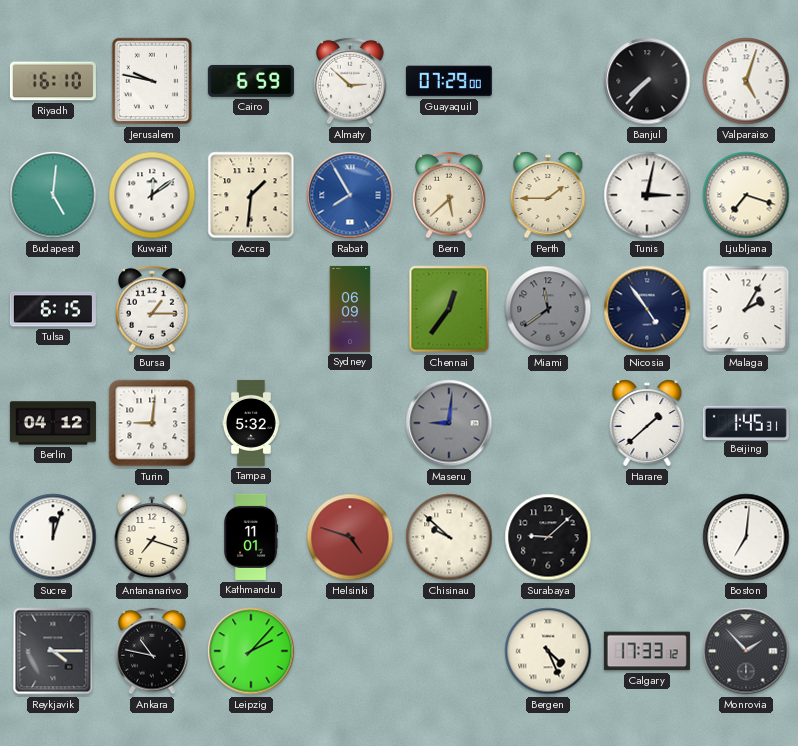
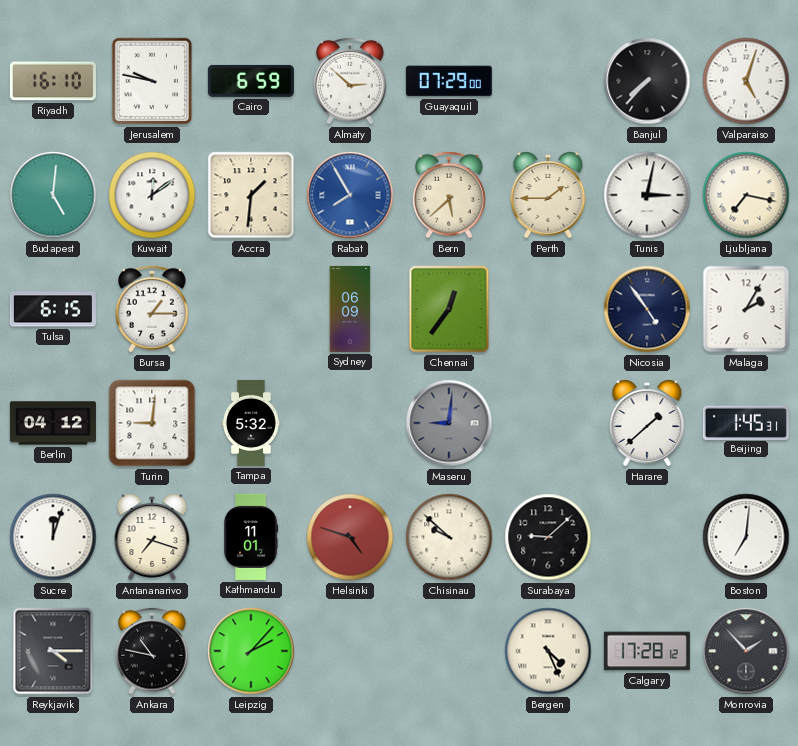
Ljubljana: 7:18 -> 7:17
Miami: 11:39 -> none
Calgary: 17:33 -> 17:28
